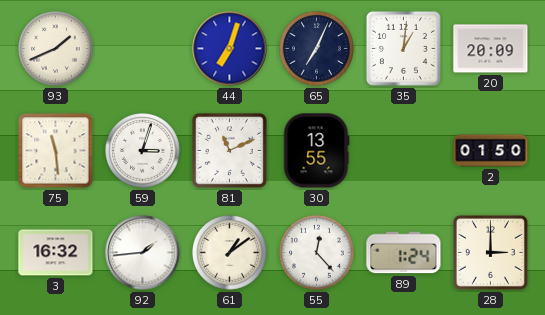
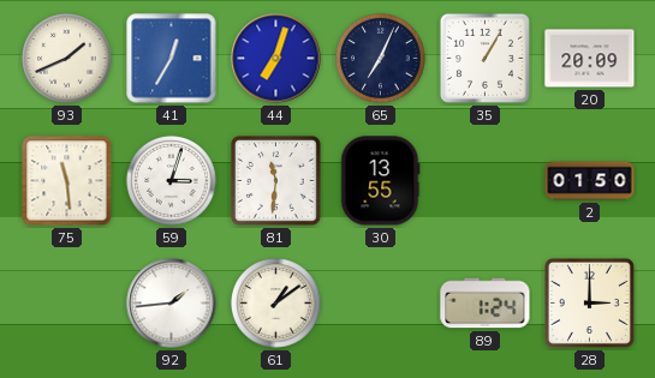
41: none -> 12:35
35: 1:01 -> 1:05
81: 11:11 -> 11:31
3: 16:32 -> none
55: 12:23 -> none
